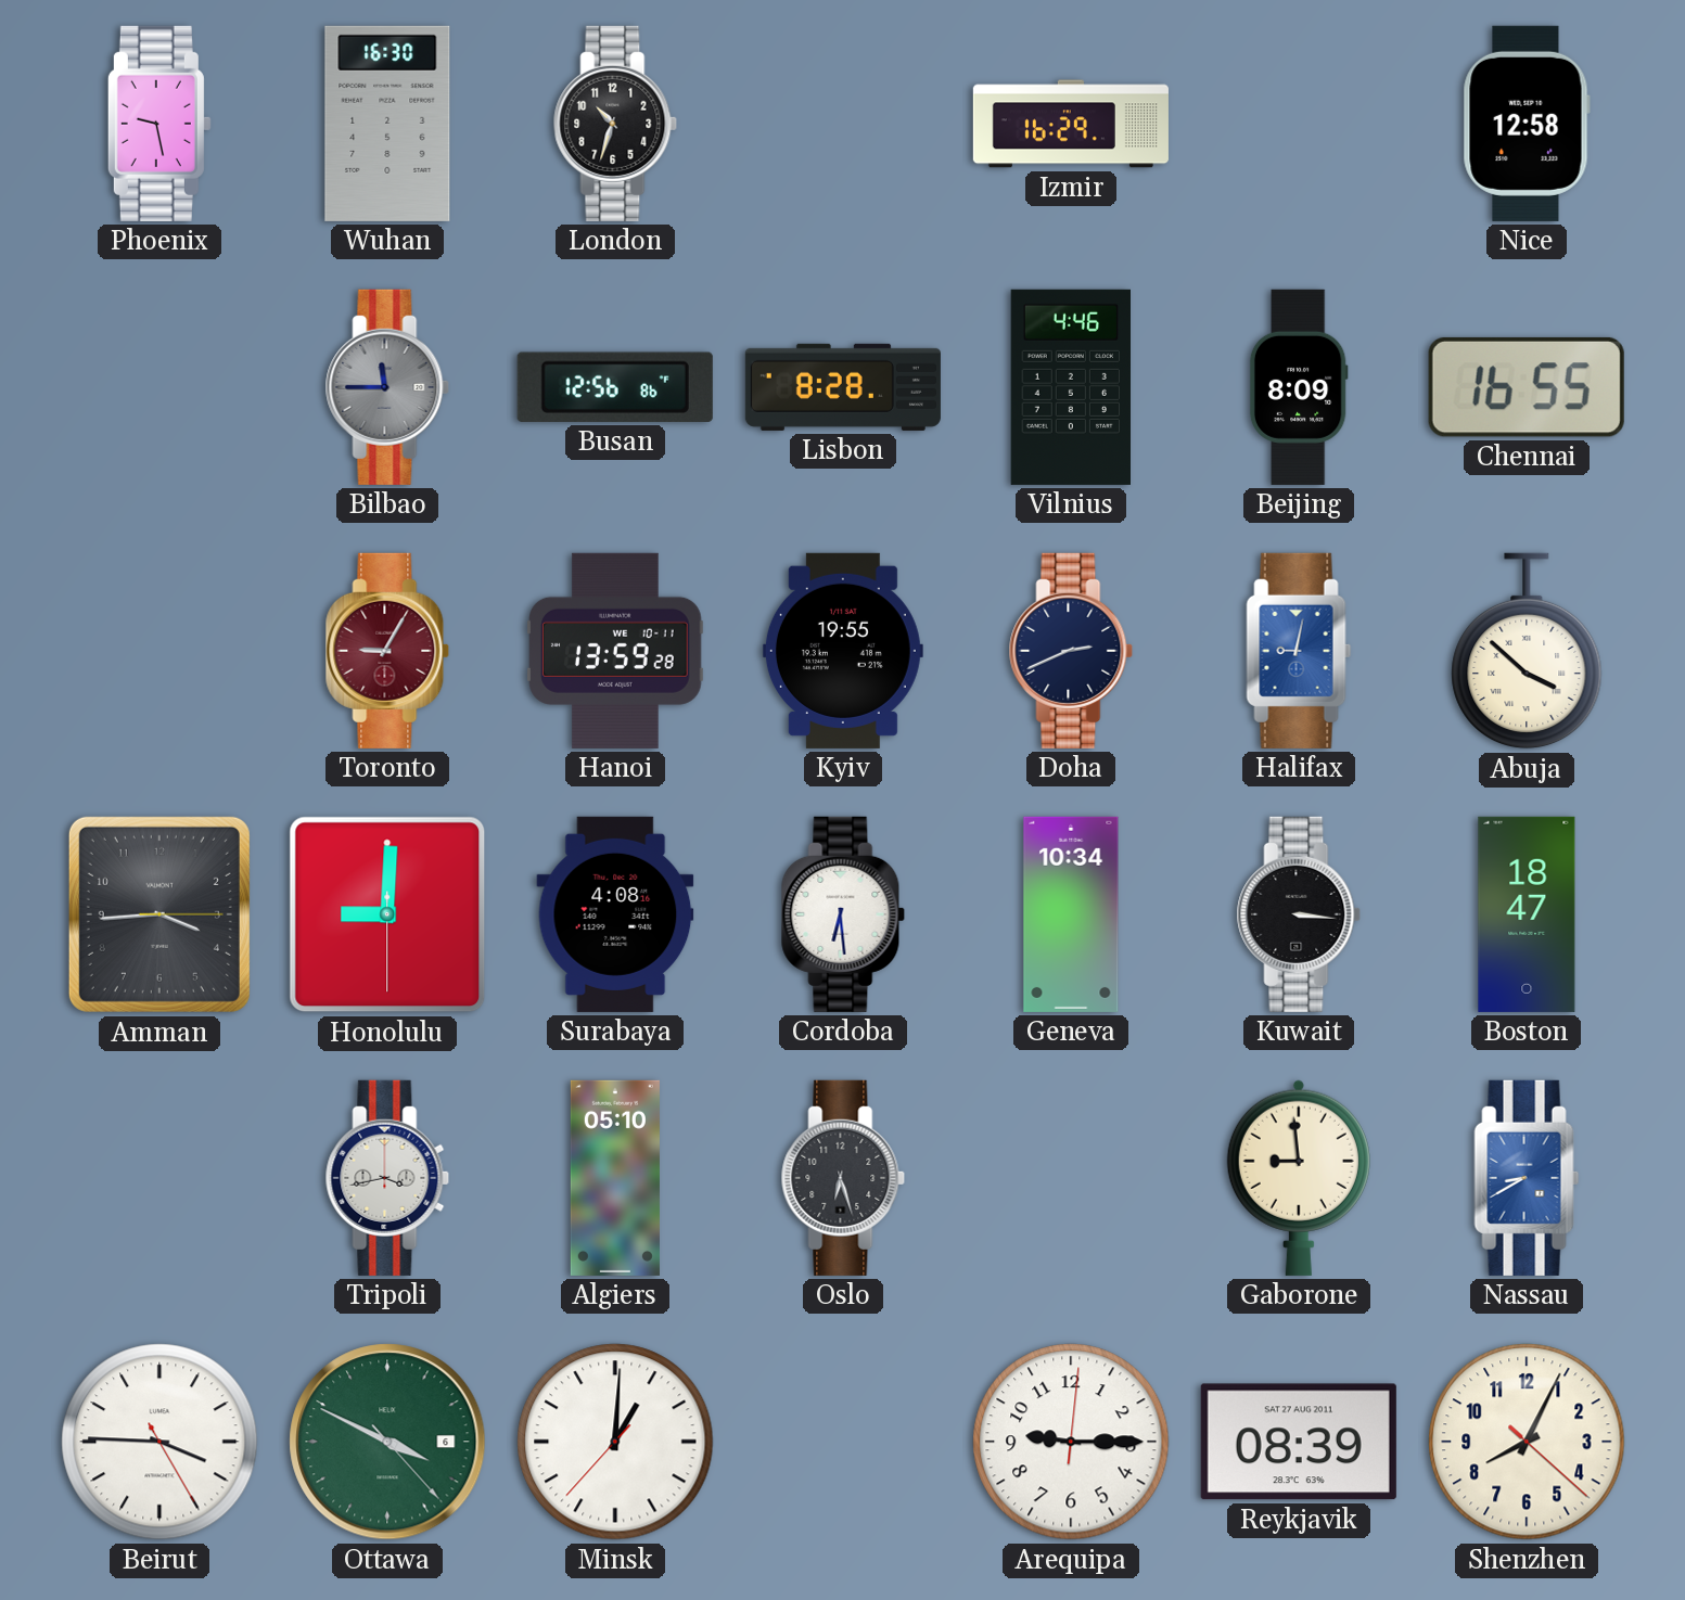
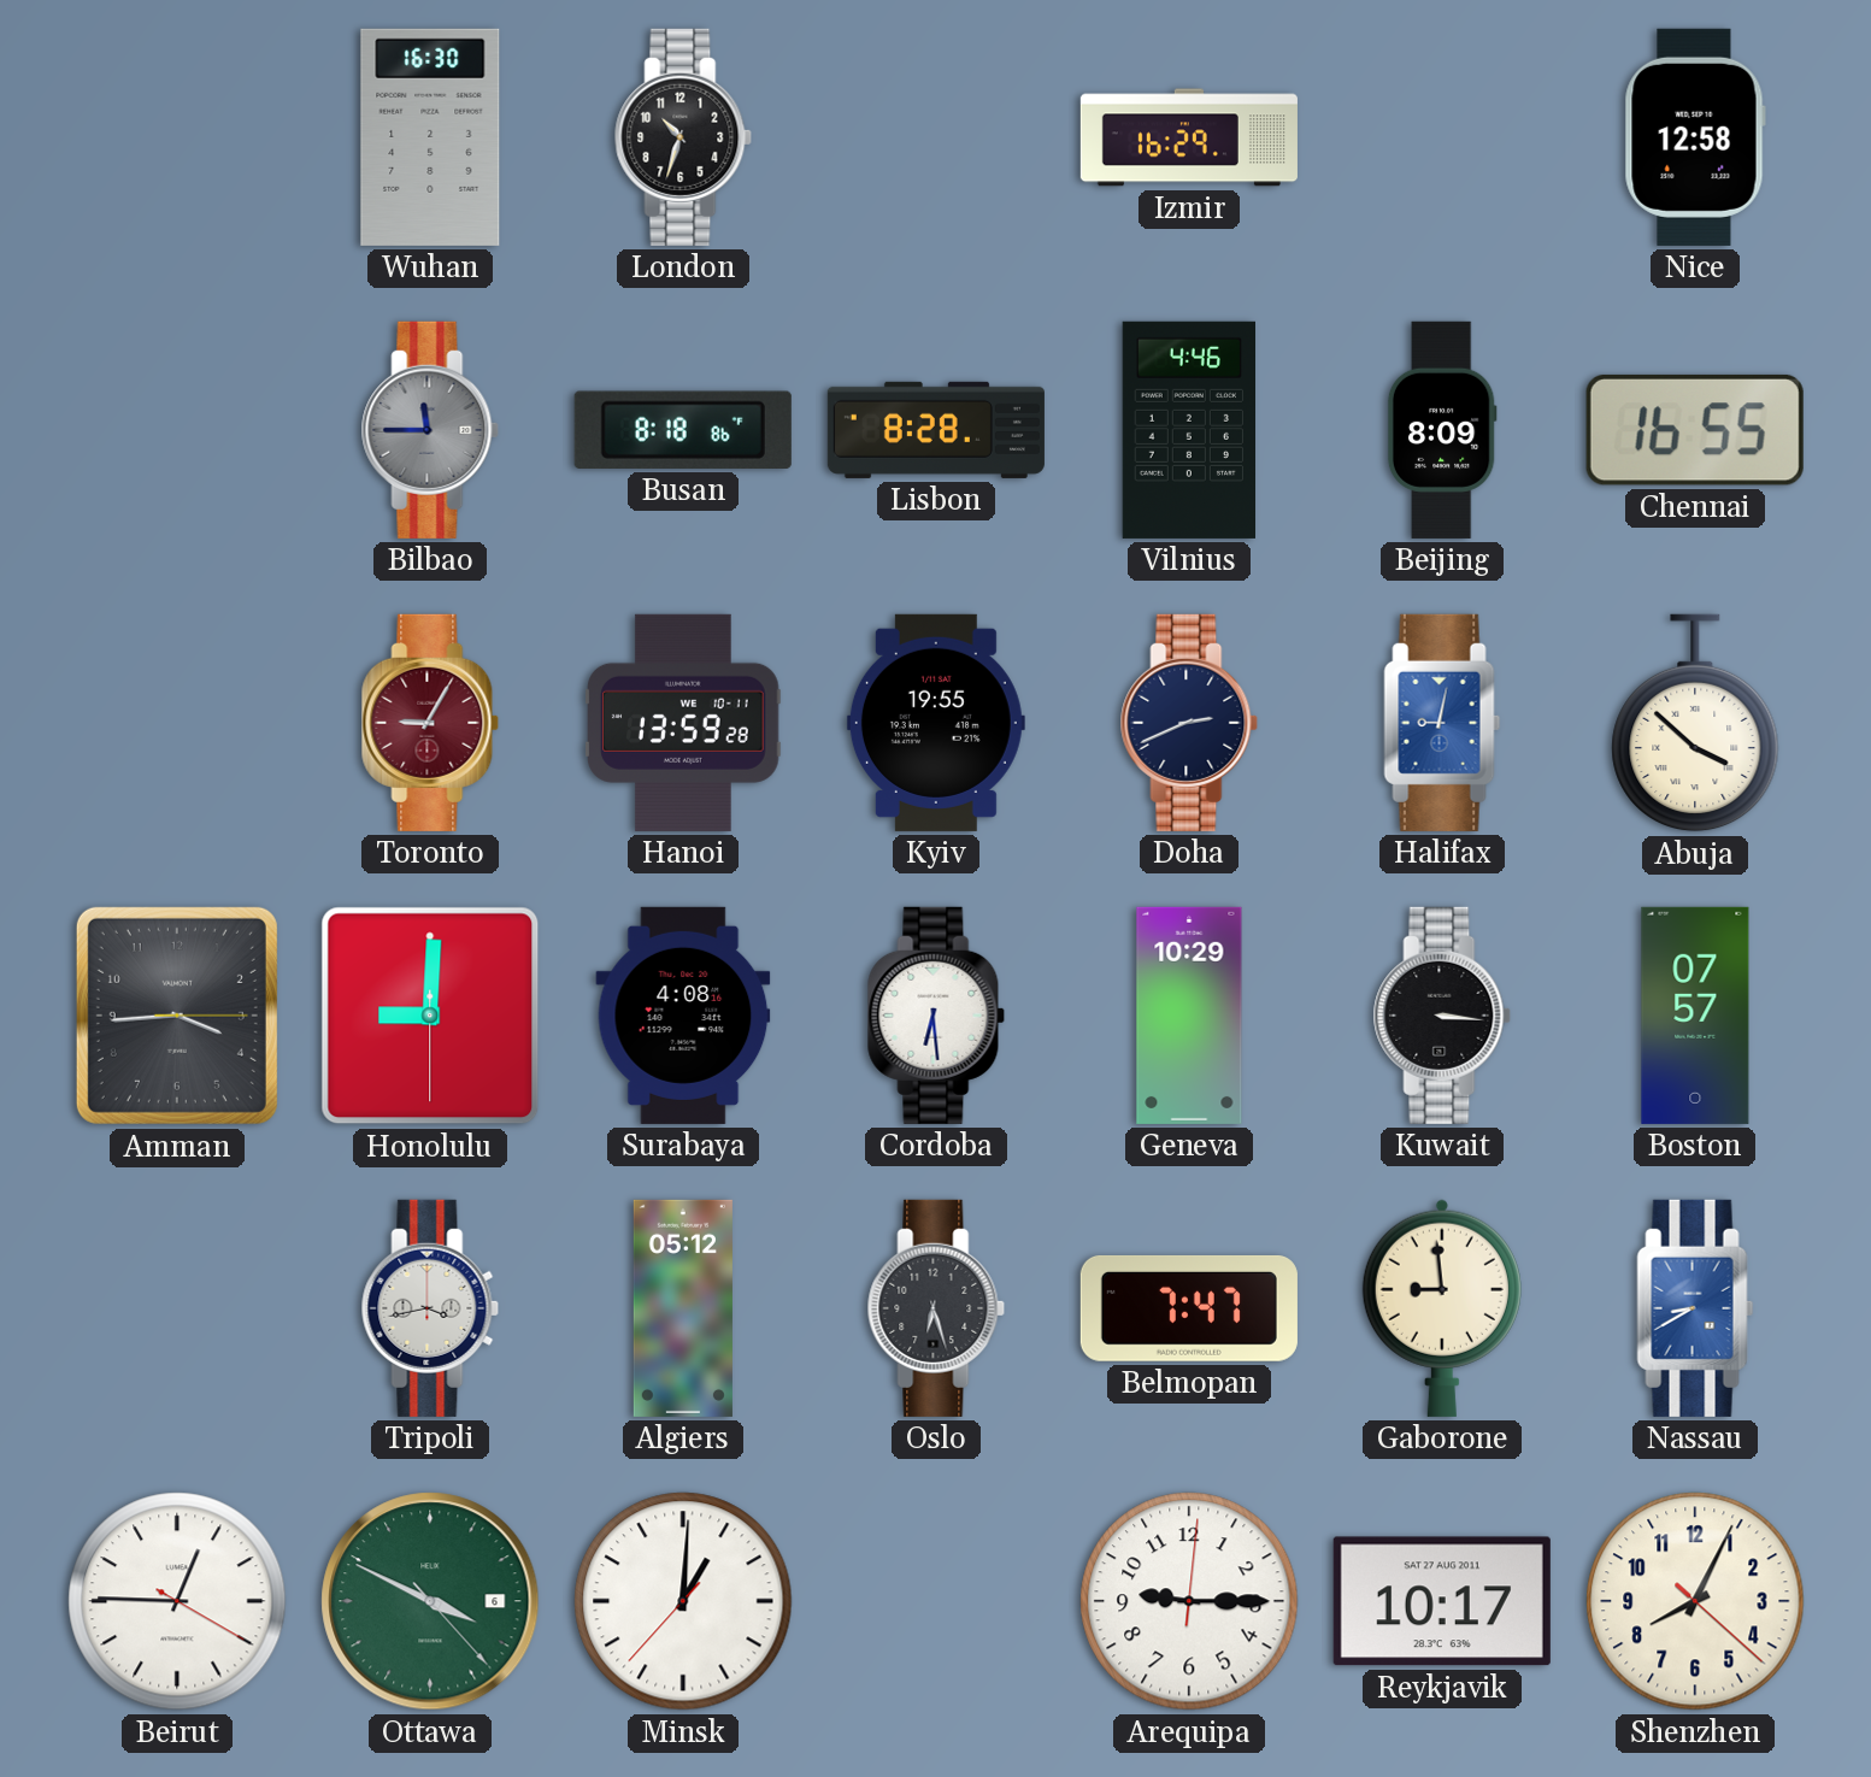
Phoenix: 9:28 -> none
Busan: 12:56 -> 8:18
Geneva: 10:34 -> 10:29
Boston: 18:47 -> 07:57
Algiers: 05:10 -> 05:12
Belmopan: none -> 7:47
Beirut: 3:45 -> 12:45
Reykjavik: 08:39 -> 10:17
